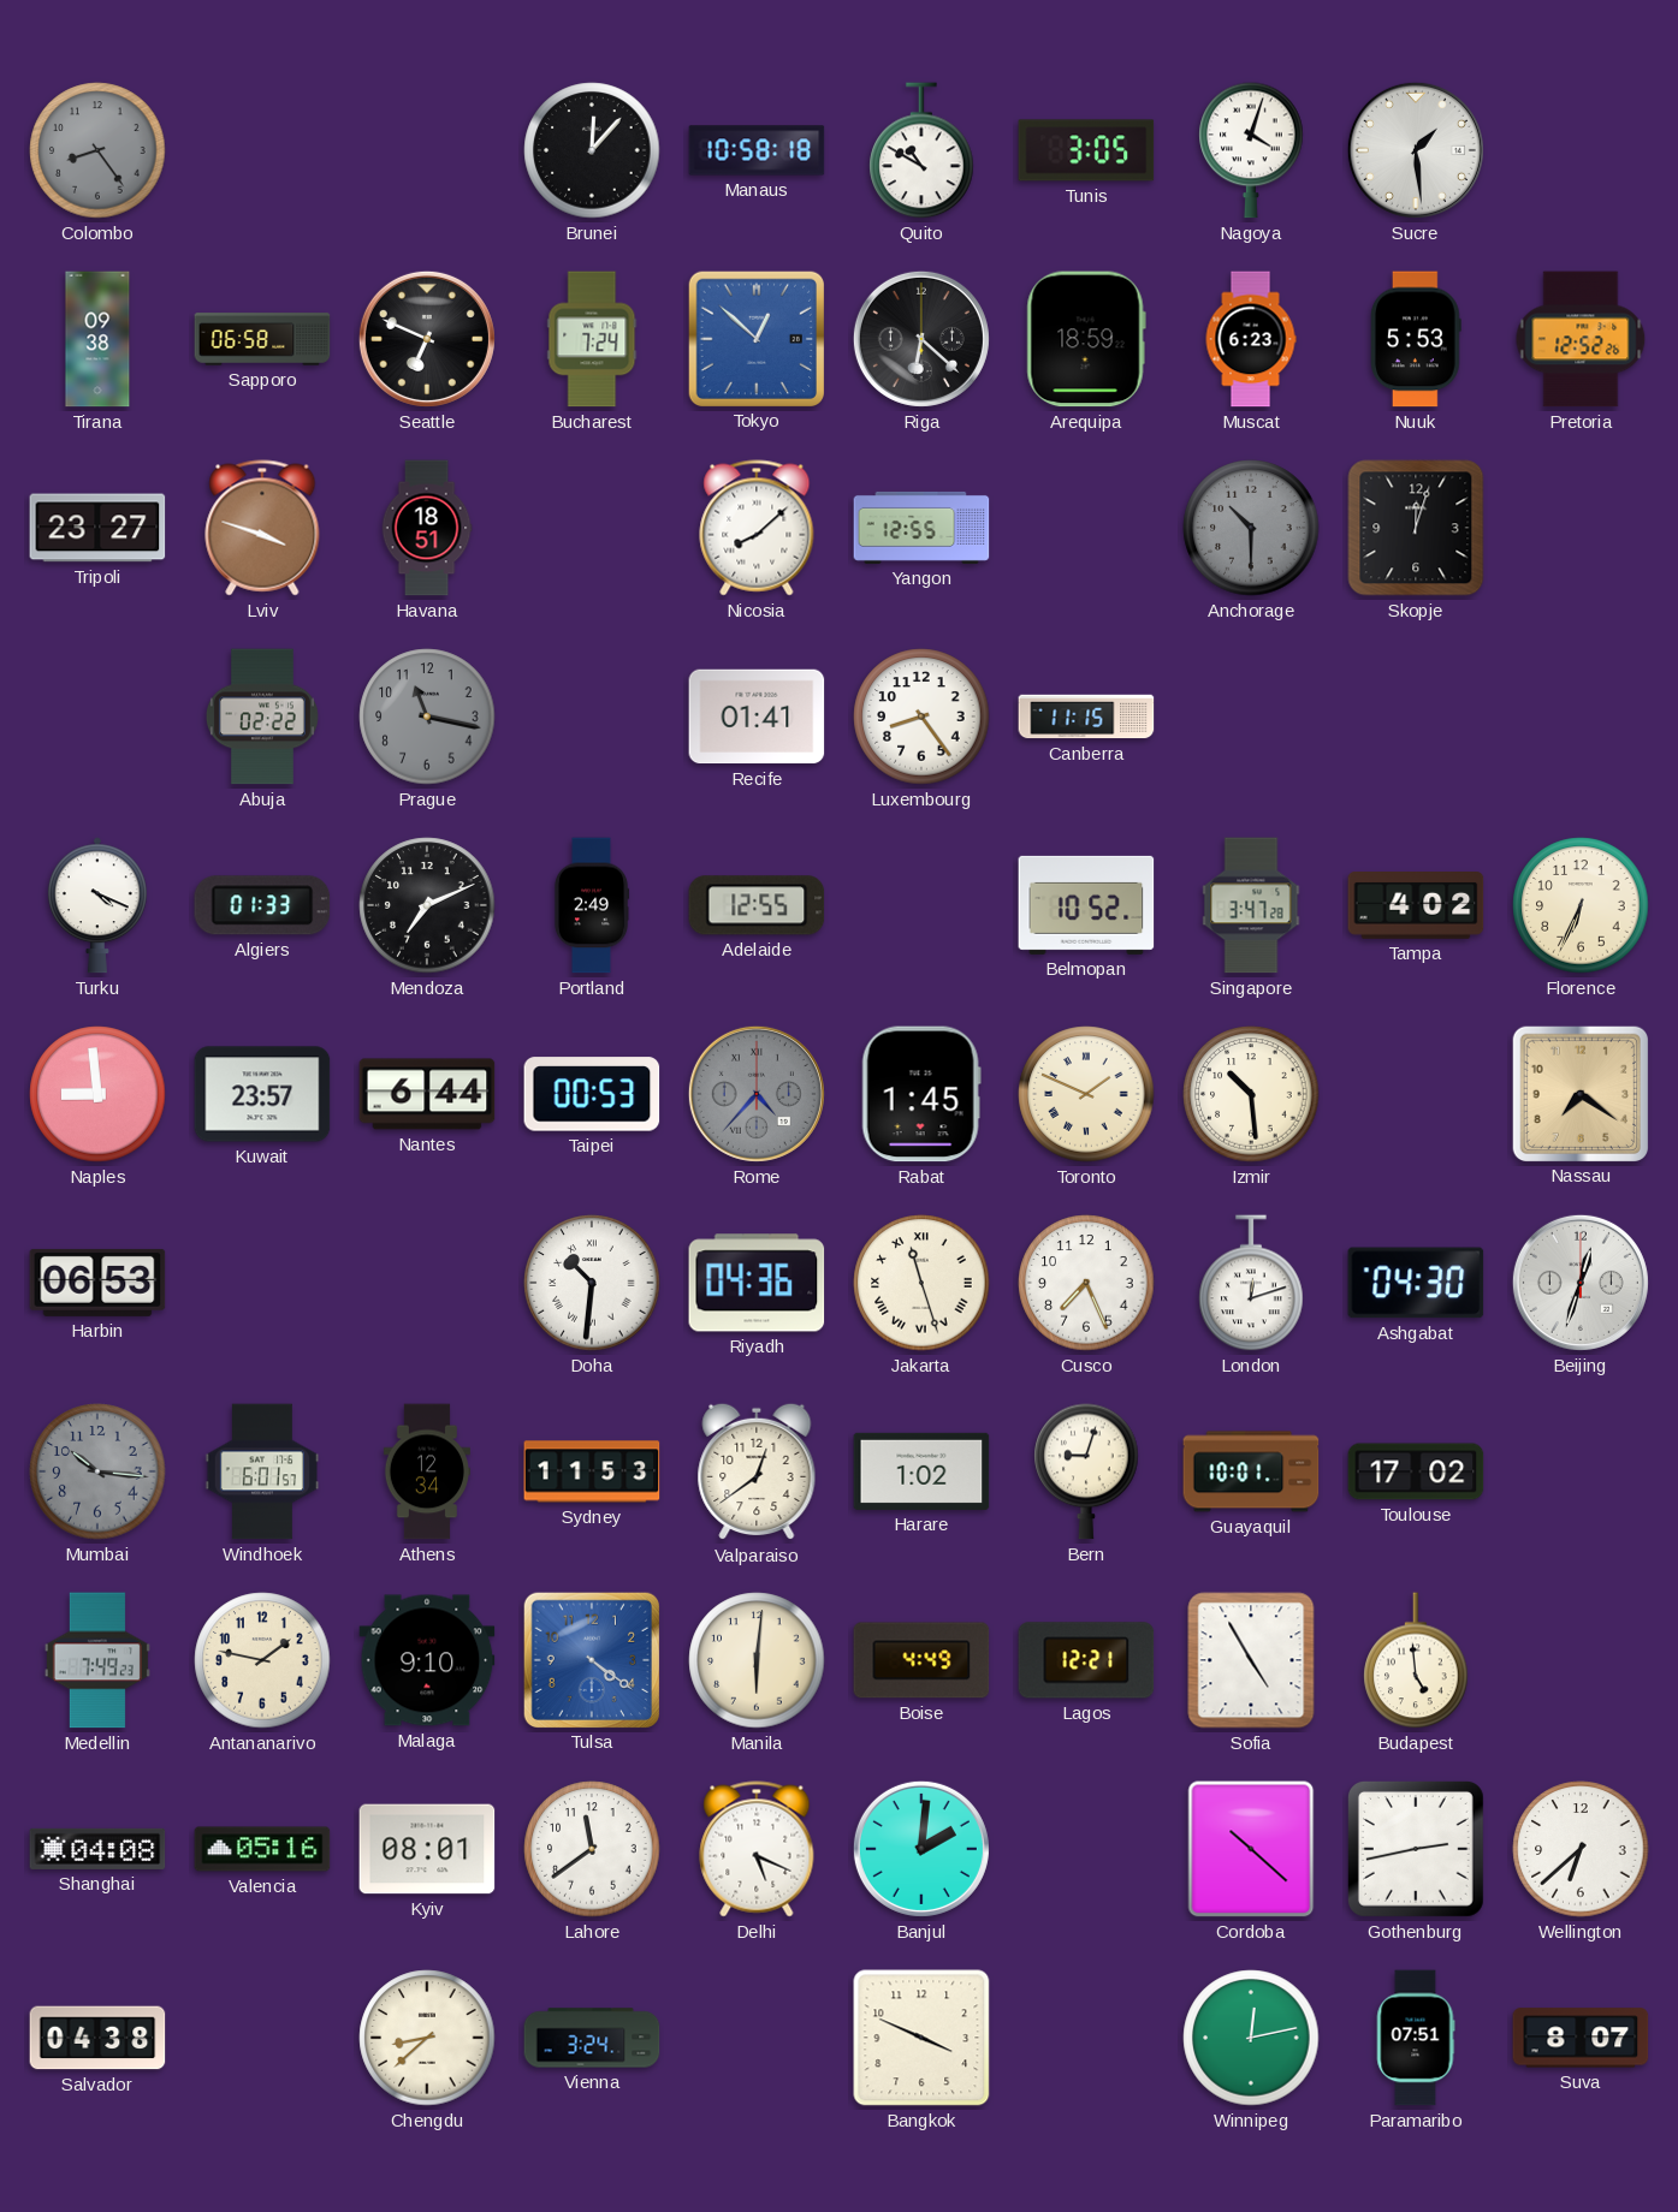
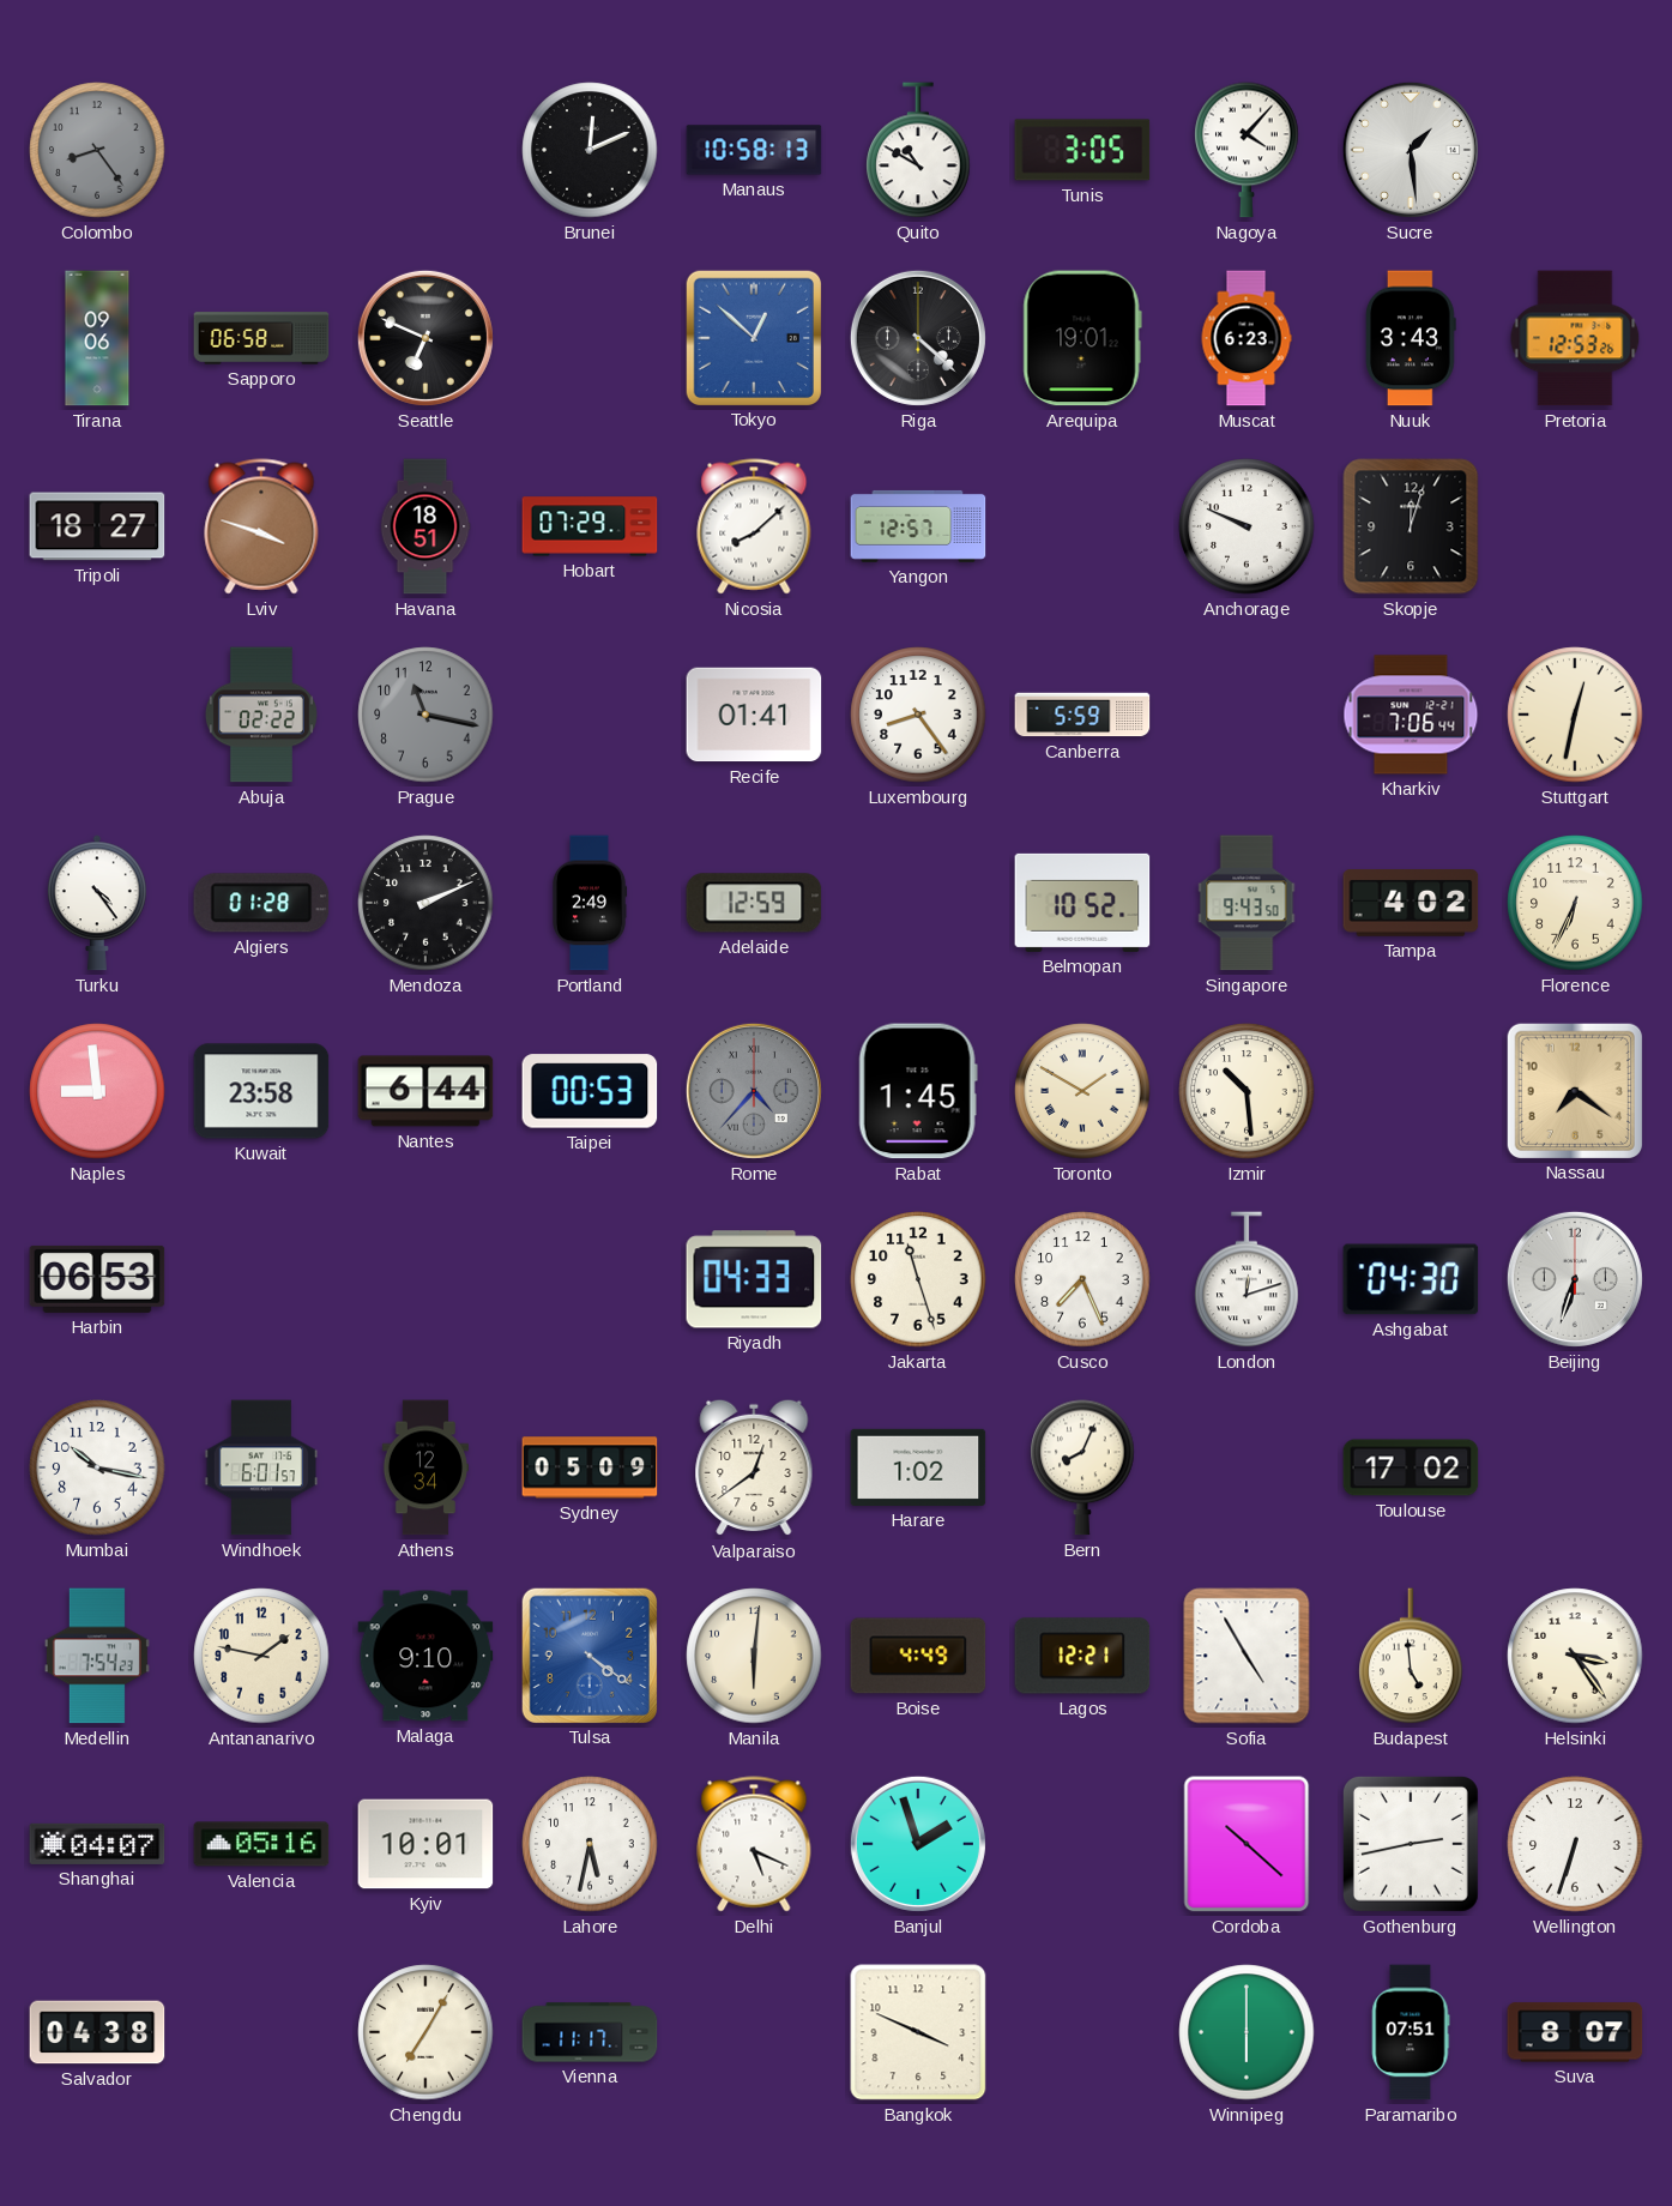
Brunei: 12:07 -> 12:11
Manaus: 10:58:18 -> 10:58:13
Nagoya: 4:03 -> 4:07
Tirana: 09:38 -> 09:06
Bucharest: 7:24 -> none
Riga: 6:22 -> 4:22
Arequipa: 18:59 -> 19:01
Nuuk: 5:53 -> 3:43
Pretoria: 12:52 -> 12:53
Tripoli: 23:27 -> 18:27
Hobart: none -> 07:29
Yangon: 12:55 -> 12:57
Anchorage: 10:30 -> 9:49
Anchorage dial: grey -> white
Canberra: 11:15 -> 5:59
Kharkiv: none -> 7:06
Stuttgart: none -> 12:32
Turku: 4:19 -> 4:24
Algiers: 01:33 -> 01:28
Mendoza: 7:11 -> 2:11
Adelaide: 12:55 -> 12:59
Singapore: 3:47 -> 9:43
Kuwait: 23:57 -> 23:58
Toronto: 1:49 -> 1:50
Doha: 10:31 -> none
Riyadh: 04:36 -> 04:33
Jakarta numerals: Roman -> Arabic
Beijing: 12:33 -> 6:33
Mumbai: 10:16 -> 10:17
Mumbai dial: grey -> white
Sydney: 11:53 -> 05:09
Bern: 9:03 -> 8:04
Guayaquil: 10:01 -> none
Medellin: 7:49 -> 7:54
Helsinki: none -> 3:24
Shanghai: 04:08 -> 04:07
Kyiv: 08:01 -> 10:01
Lahore: 11:39 -> 5:32
Banjul: 2:01 -> 1:57
Wellington: 6:38 -> 6:33
Chengdu: 8:38 -> 7:05
Vienna: 3:24 -> 11:17
Winnipeg: 12:13 -> 6:00
